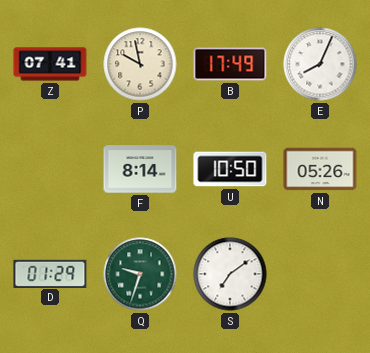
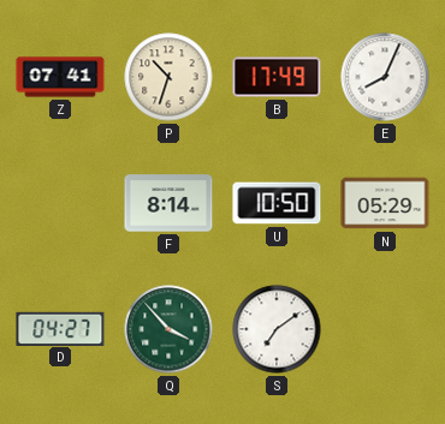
P: 9:58 -> 10:33
N: 05:26 -> 05:29
D: 01:29 -> 04:27
Q: 9:33 -> 3:53
